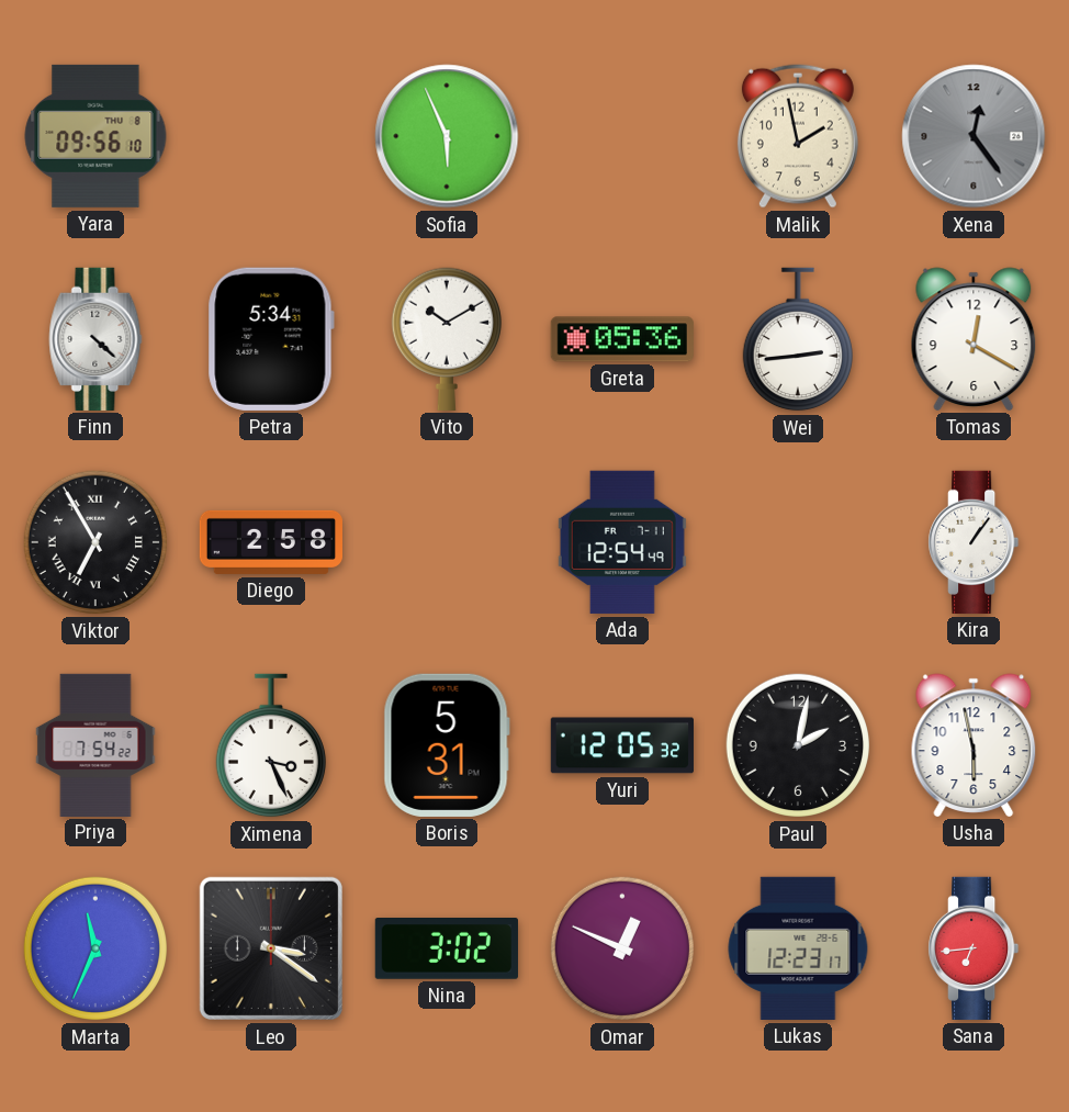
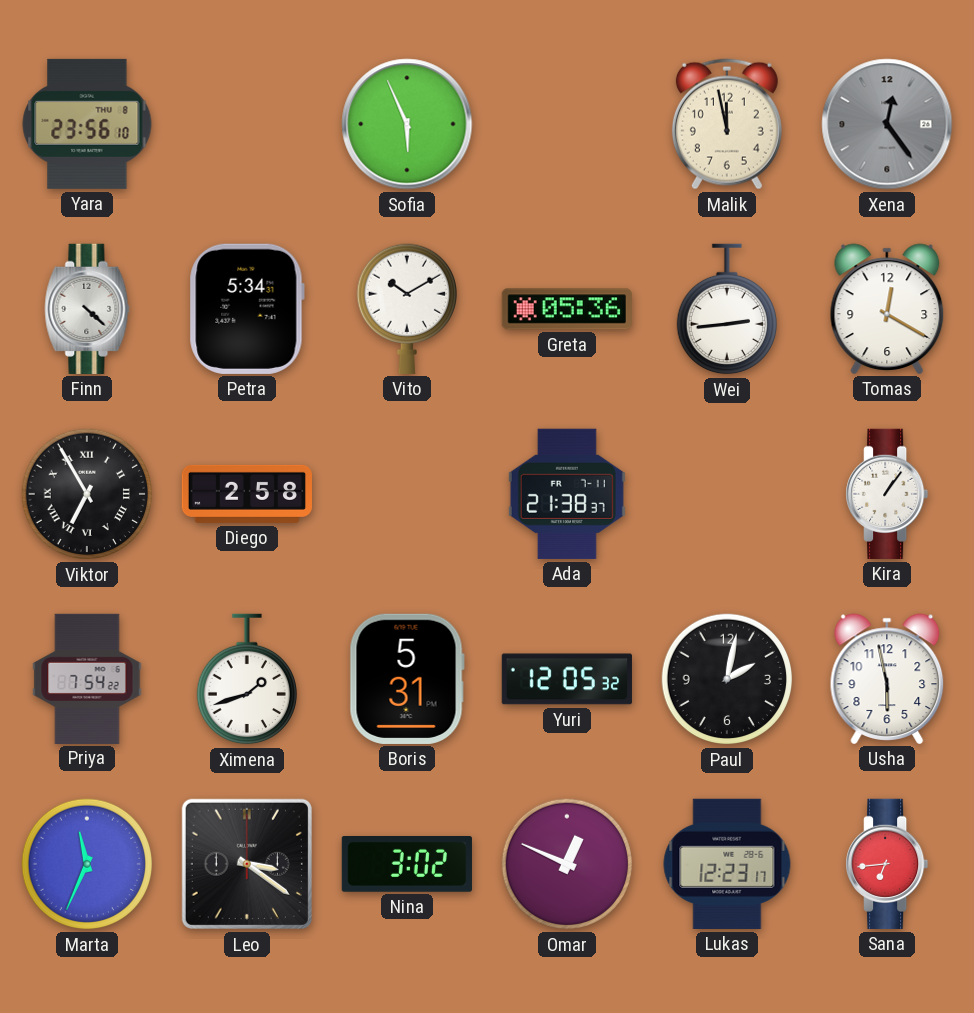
Yara: 09:56 -> 23:56
Malik: 1:58 -> 11:58
Ada: 12:54 -> 21:38
Ximena: 3:26 -> 1:42
